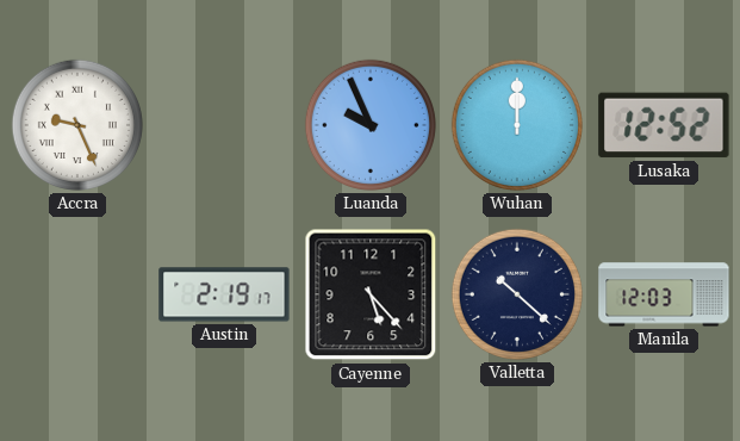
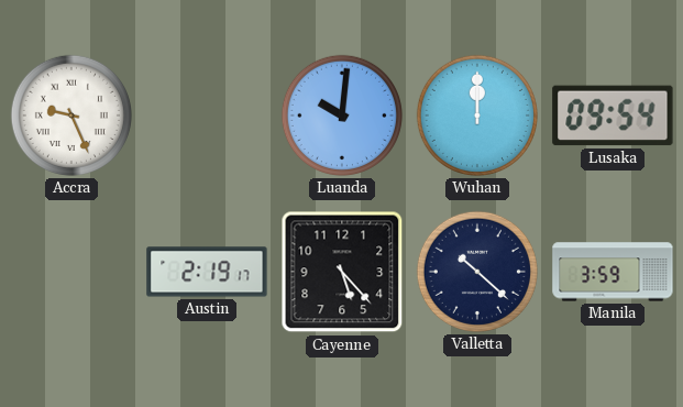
Luanda: 9:56 -> 10:01
Lusaka: 12:52 -> 09:54
Manila: 12:03 -> 3:59
